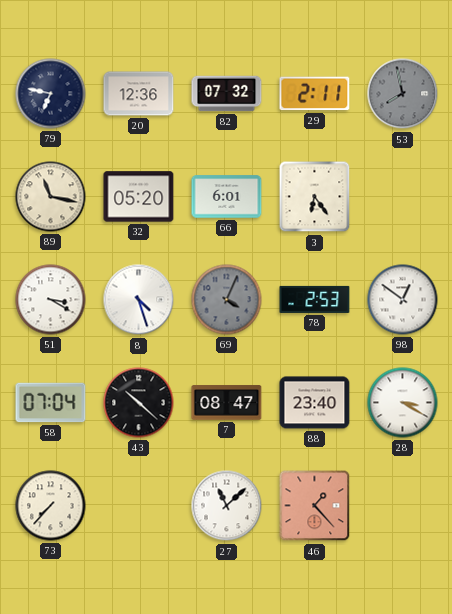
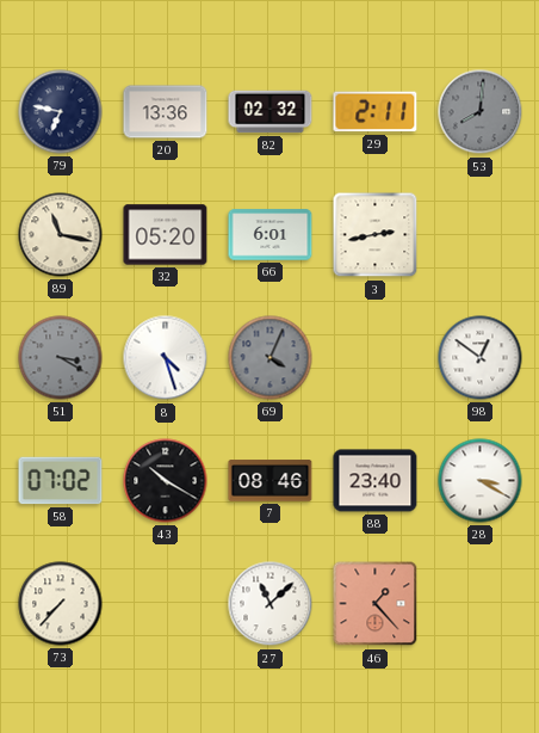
20: 12:36 -> 13:36
82: 07:32 -> 02:32
53: 7:58 -> 8:01
3: 6:24 -> 2:43
51 dial: white -> grey
78: 2:53 -> none
58: 07:04 -> 07:02
43: 10:22 -> 10:20
7: 08:47 -> 08:46
